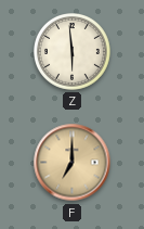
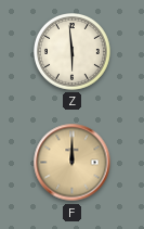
F: 7:00 -> 12:00
